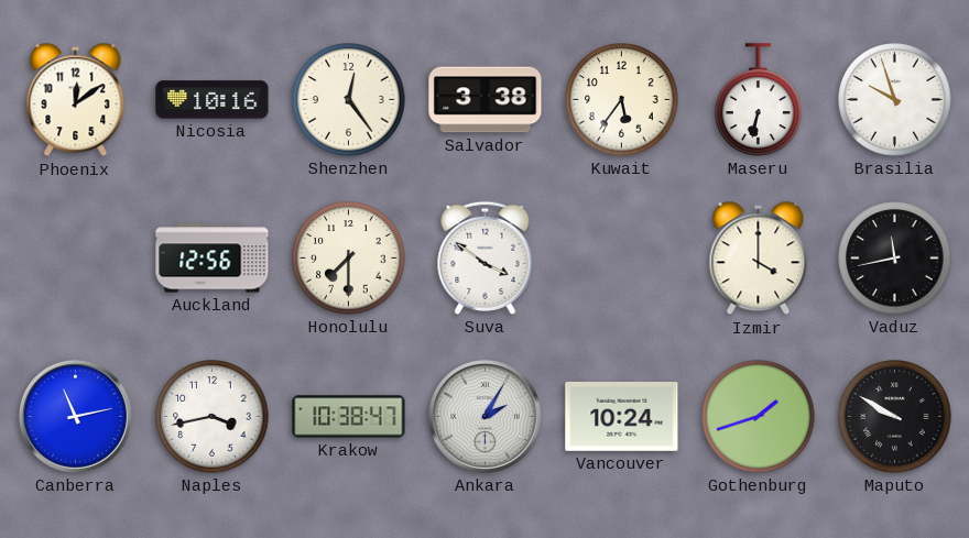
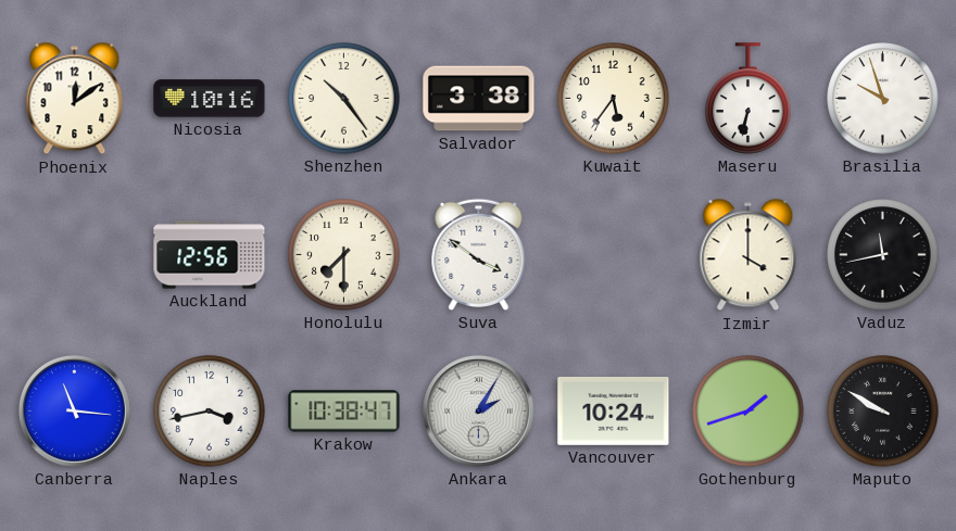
Shenzhen: 12:24 -> 10:24
Canberra: 11:13 -> 11:16
